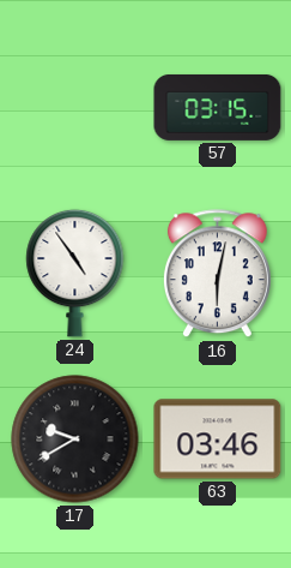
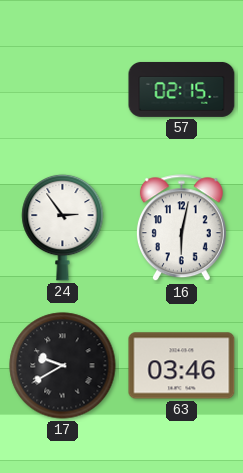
57: 03:15 -> 02:15
24: 4:54 -> 2:54
